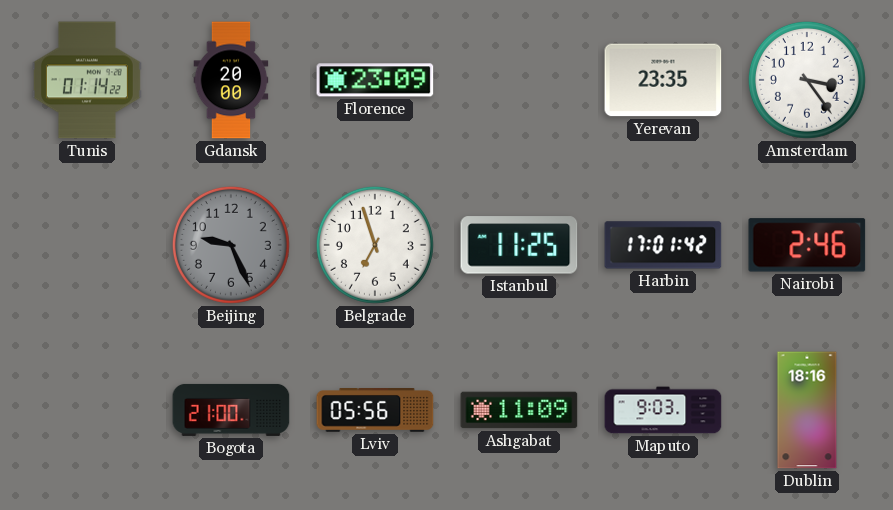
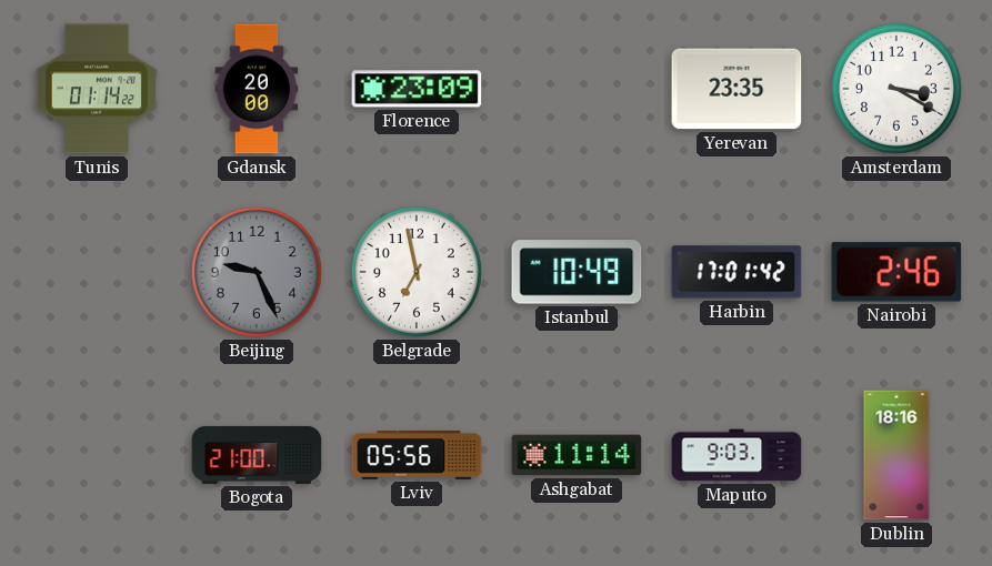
Amsterdam: 3:24 -> 3:20
Belgrade: 6:57 -> 6:58
Istanbul: 11:25 -> 10:49
Ashgabat: 11:09 -> 11:14
